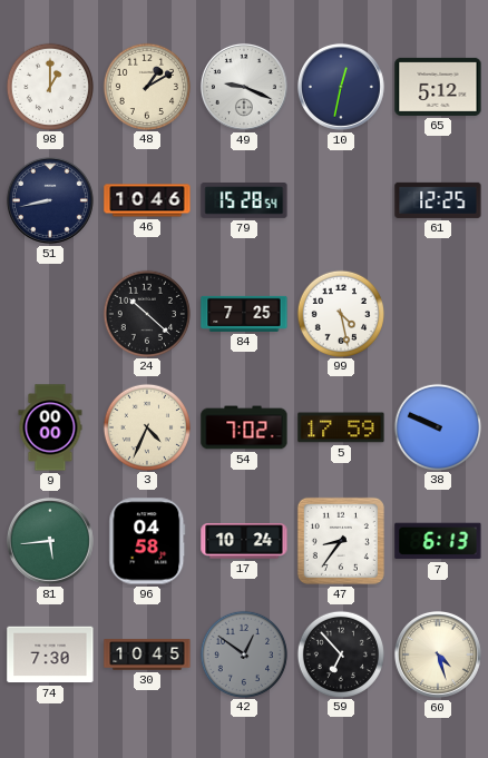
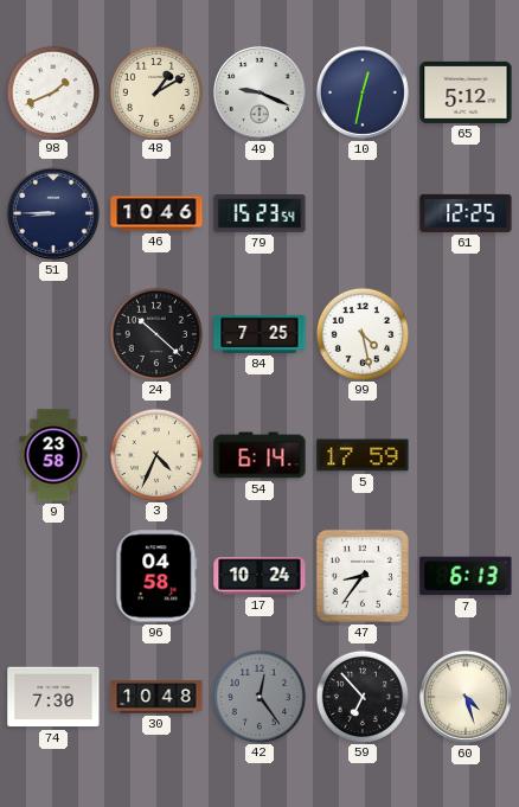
98: 1:00 -> 1:41
51: 8:43 -> 8:45
79: 15:28 -> 15:23
9: 00:00 -> 23:58
54: 7:02 -> 6:14
38: 9:49 -> none
81: 5:44 -> none
30: 10:45 -> 10:48
42: 12:51 -> 12:24
